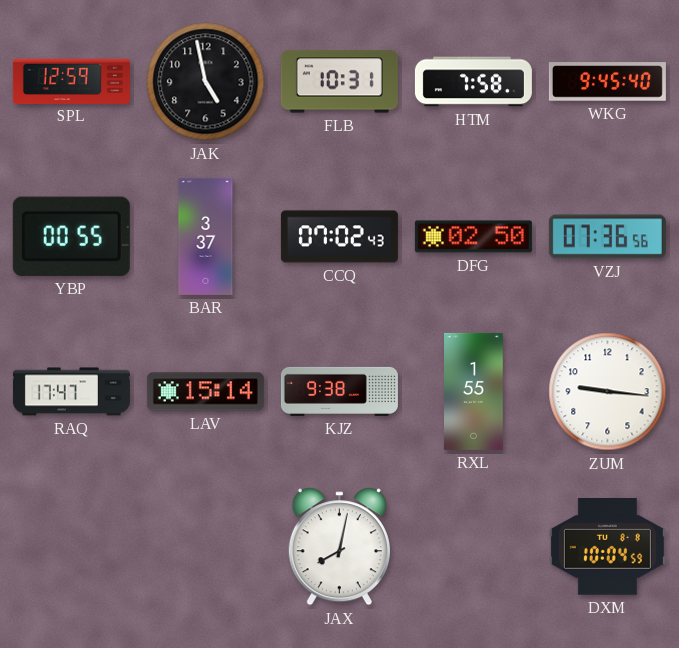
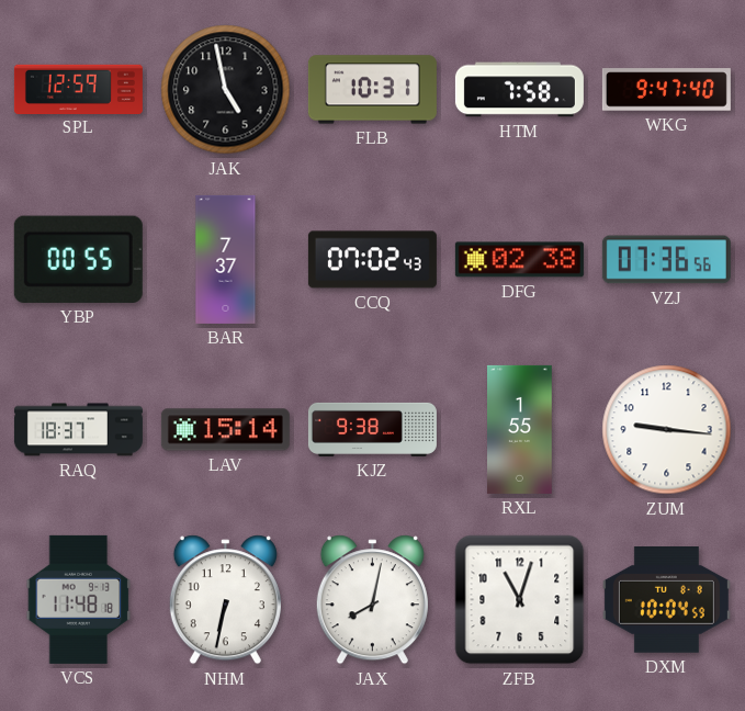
WKG: 9:45 -> 9:47
BAR: 3:37 -> 7:37
DFG: 02:50 -> 02:38
RAQ: 17:47 -> 18:37
VCS: none -> 11:48
NHM: none -> 6:32
ZFB: none -> 11:03
